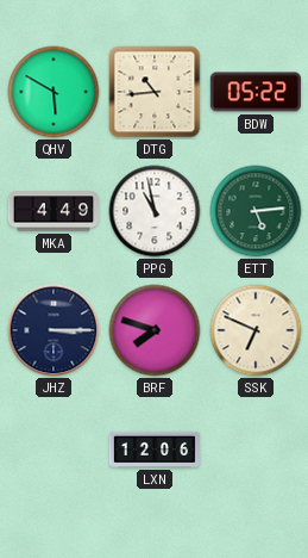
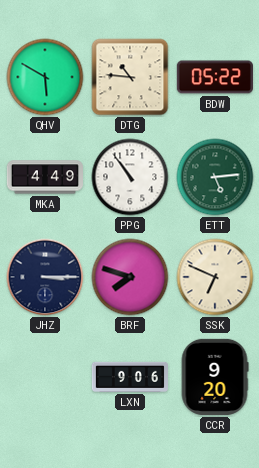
DTG: 10:44 -> 10:46
PPG: 10:58 -> 10:54
LXN: 12:06 -> 9:06
CCR: none -> 9:20
